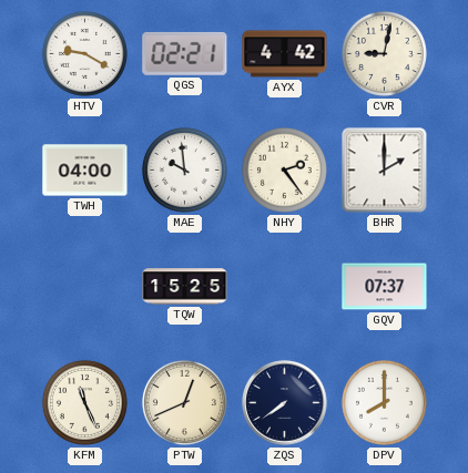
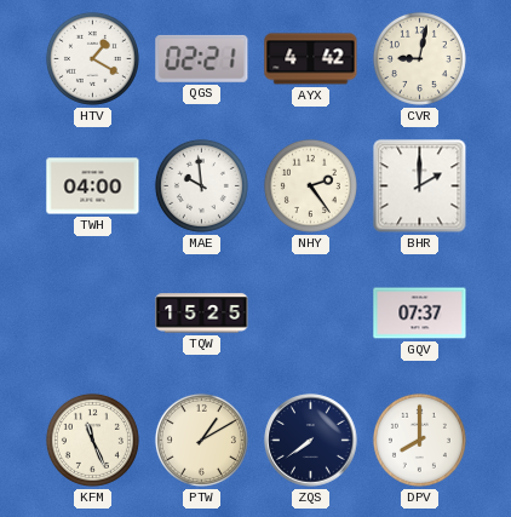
HTV: 9:20 -> 1:20
PTW: 12:41 -> 1:10
